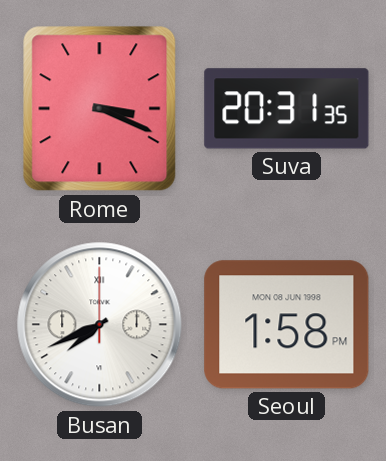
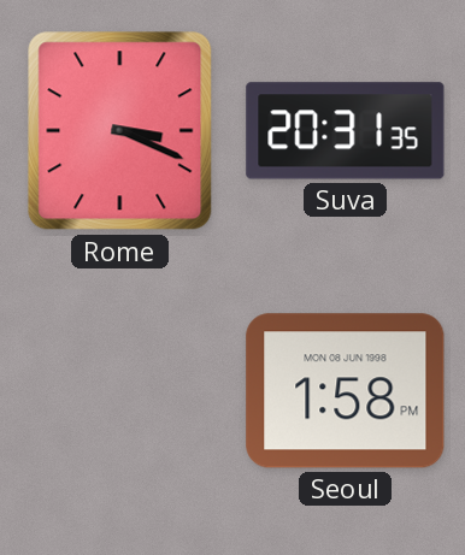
Busan: 7:41 -> none
